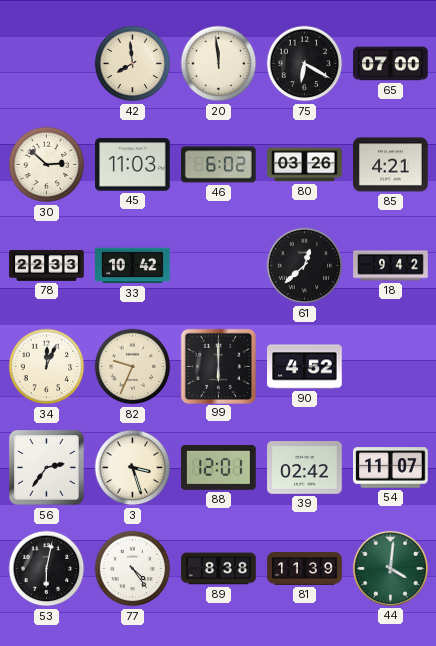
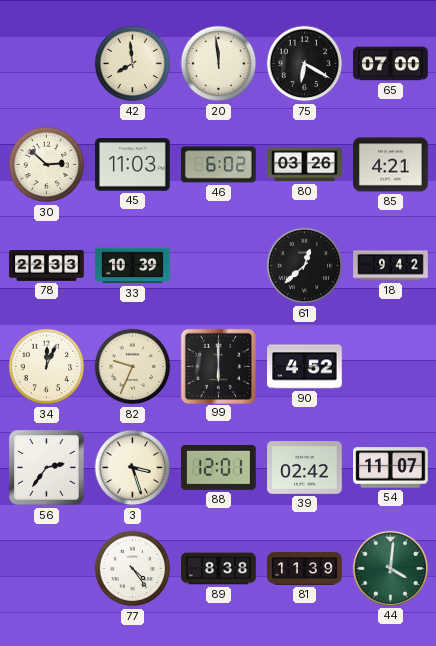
33: 10:42 -> 10:39
53: 6:02 -> none
